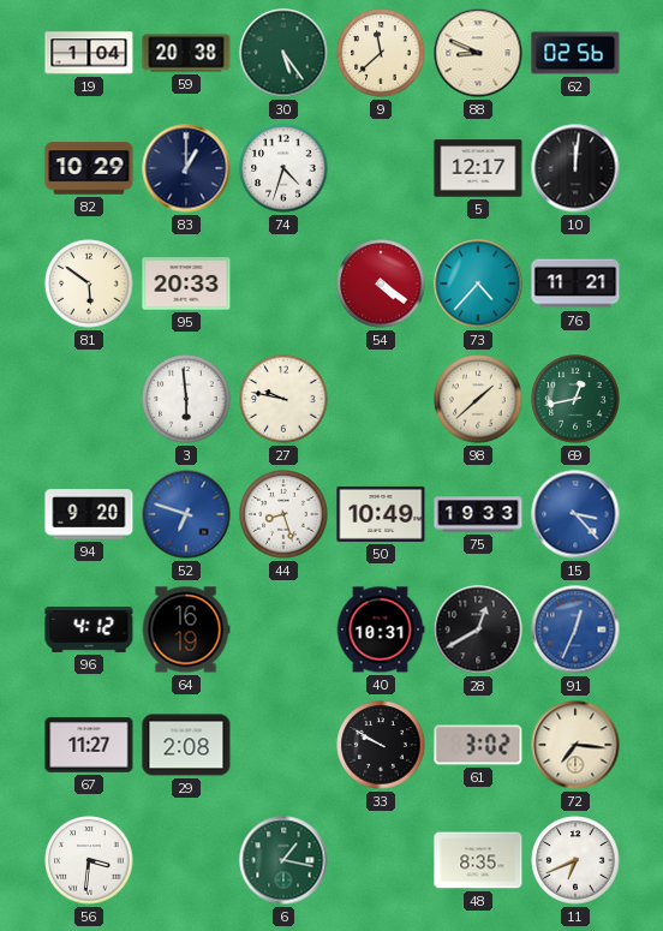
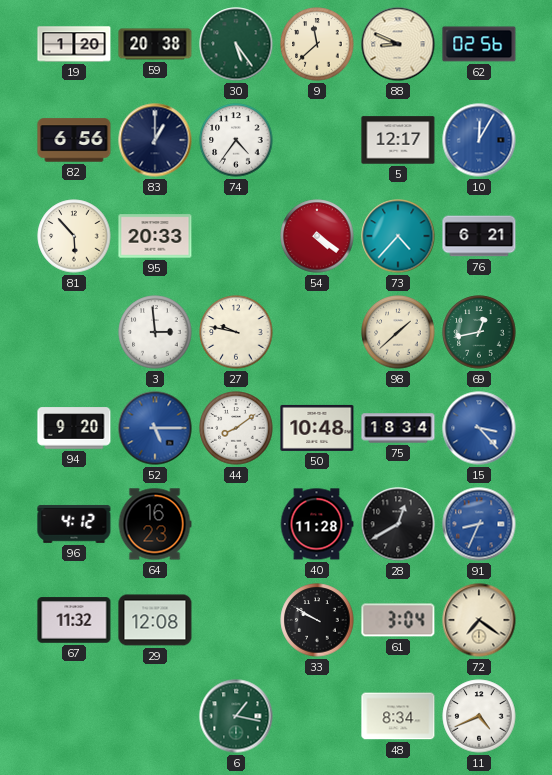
19: 1:04 -> 1:20
82: 10:29 -> 6:56
74: 4:33 -> 4:36
10: 12:01 -> 12:05
10 dial: black -> blue
81: 5:51 -> 5:53
76: 11:21 -> 6:21
3: 5:59 -> 2:59
52: 6:48 -> 5:15
44: 8:27 -> 8:09
50: 10:49 -> 10:48
75: 19:33 -> 18:34
64: 16:19 -> 16:23
40: 10:31 -> 11:28
91: 12:34 -> 8:34
67: 11:27 -> 11:32
29: 2:08 -> 12:08
61: 3:02 -> 3:04
72: 7:16 -> 7:21
56: 3:31 -> none
48: 8:35 -> 8:34
11: 6:41 -> 4:41
